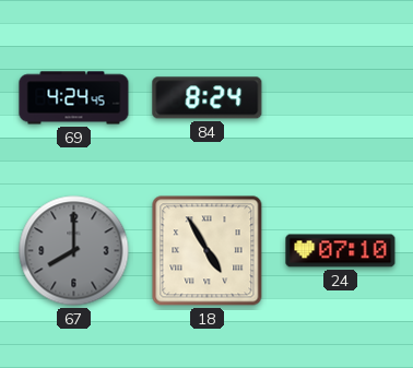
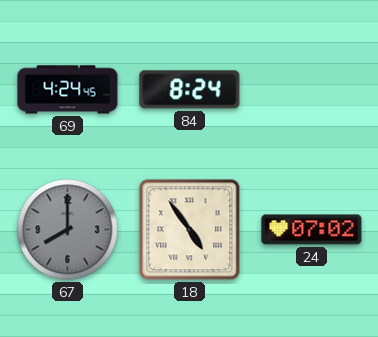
18: 4:55 -> 4:54
24: 07:10 -> 07:02
